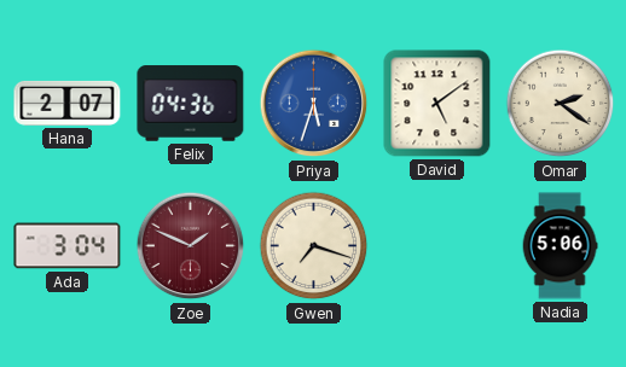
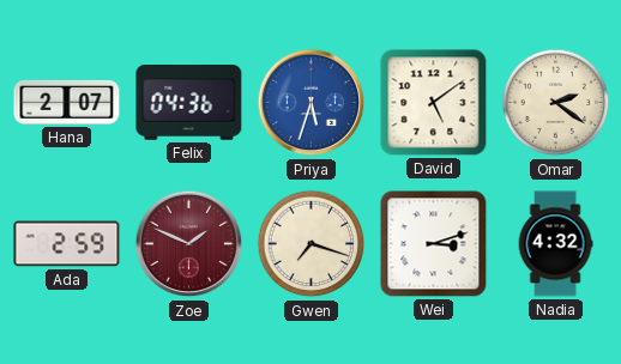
Ada: 3:04 -> 2:59
Wei: none -> 3:12
Nadia: 5:06 -> 4:32
